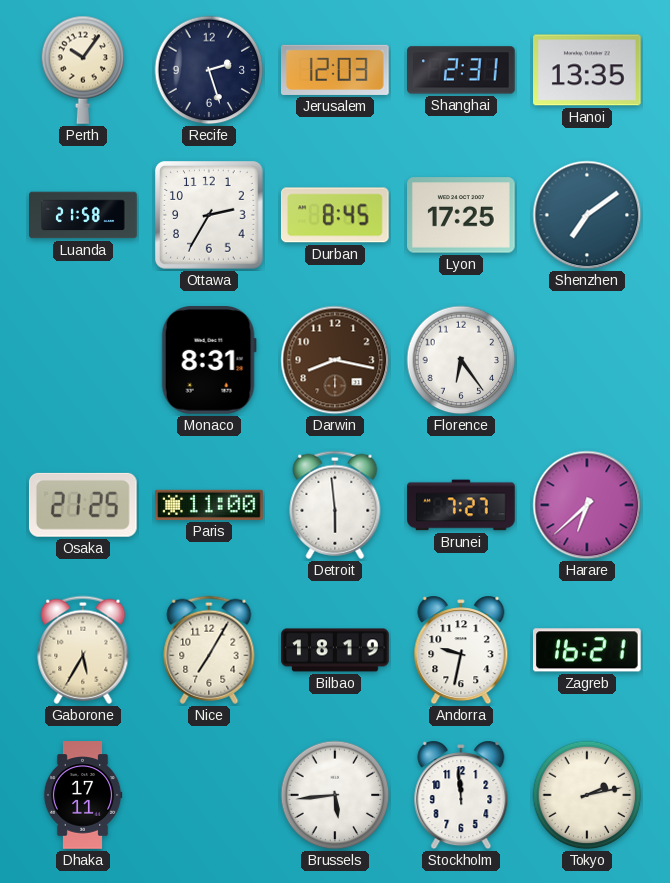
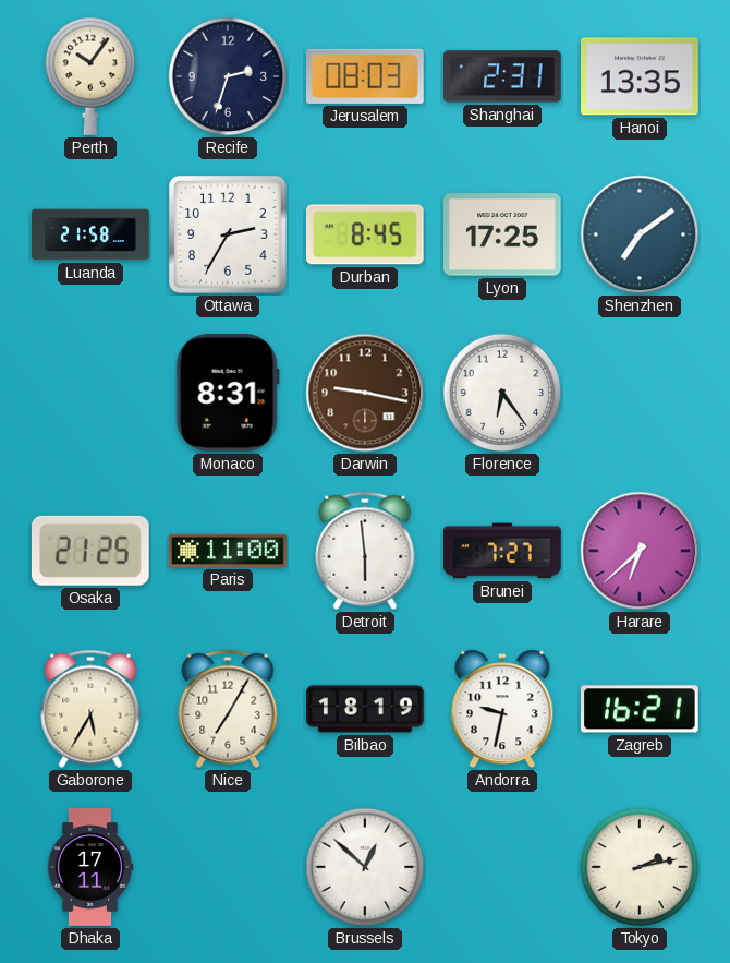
Recife: 2:27 -> 2:33
Jerusalem: 12:03 -> 08:03
Darwin: 8:17 -> 9:17
Brussels: 5:44 -> 12:52
Stockholm: 11:59 -> none
